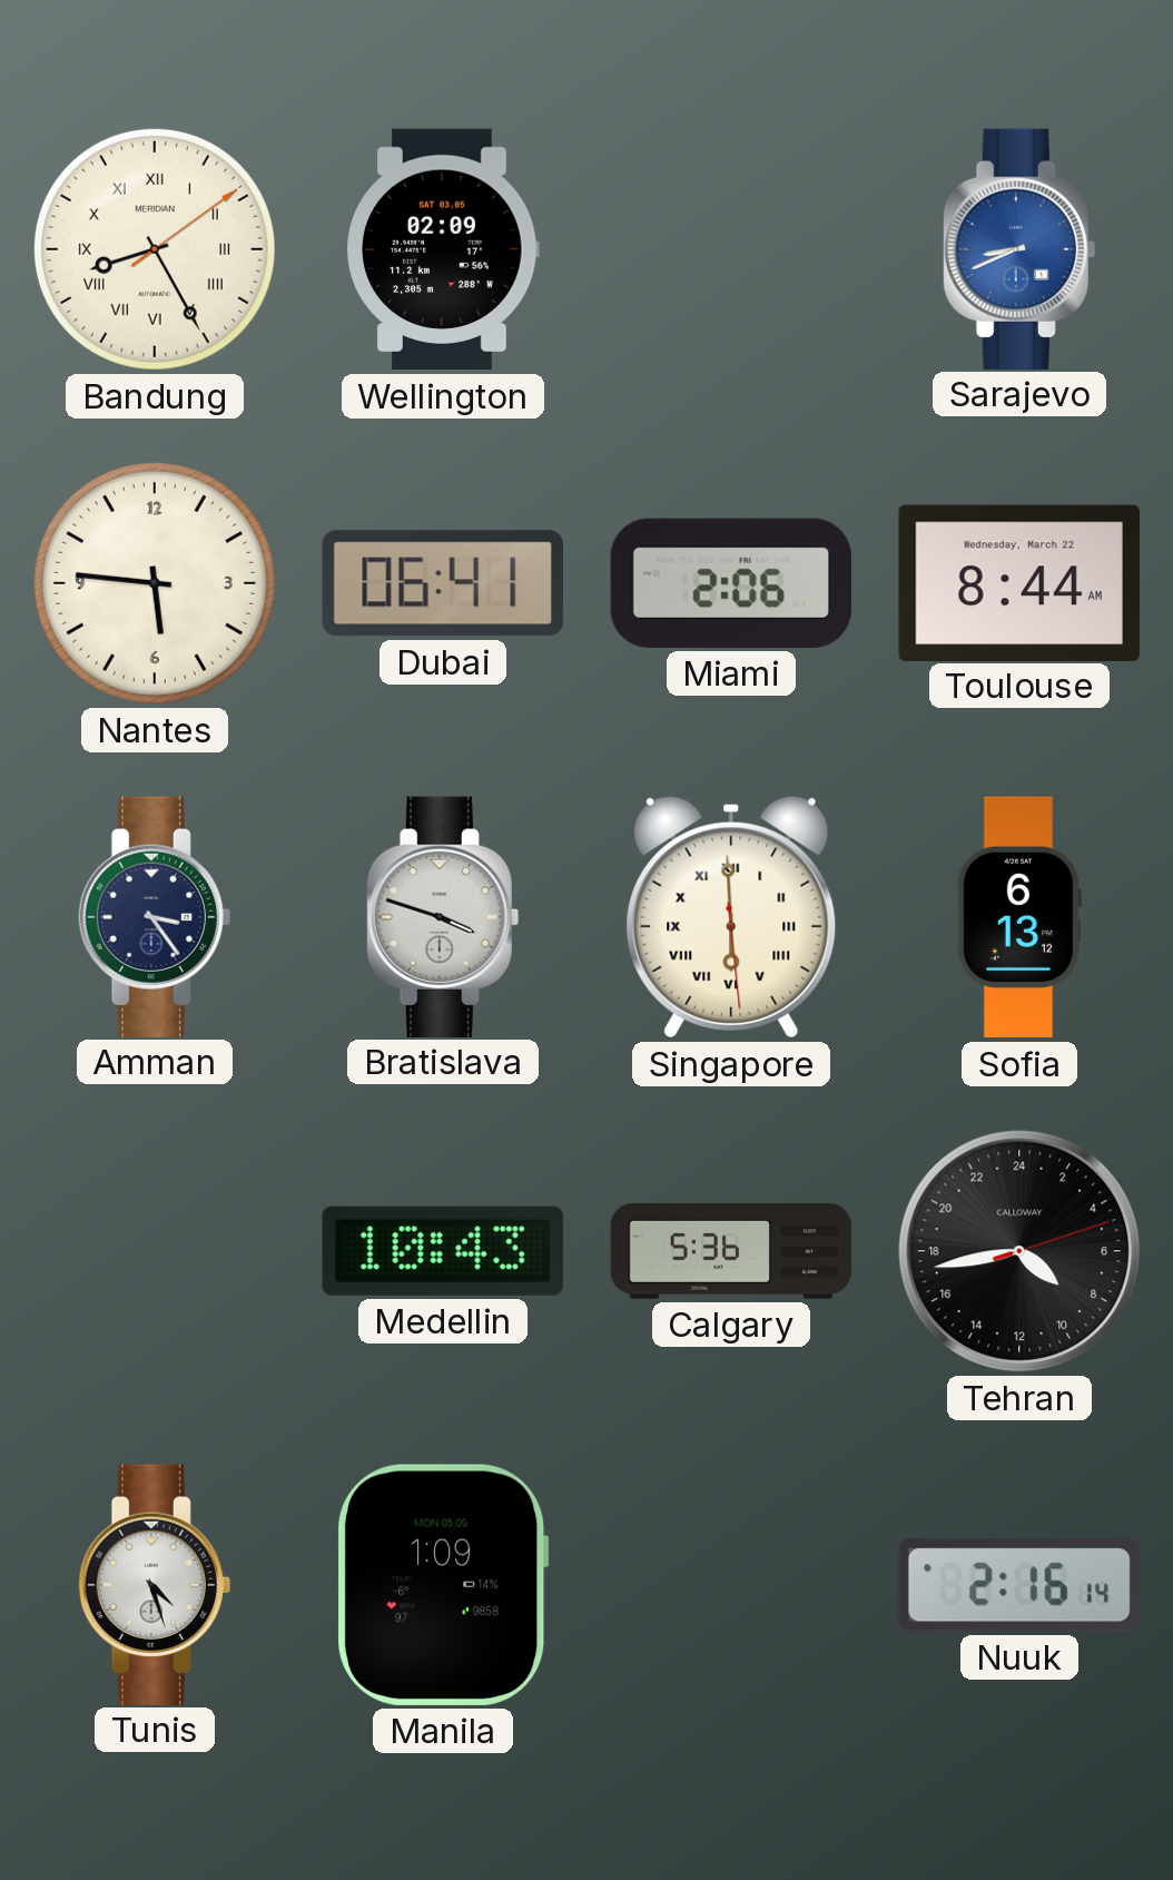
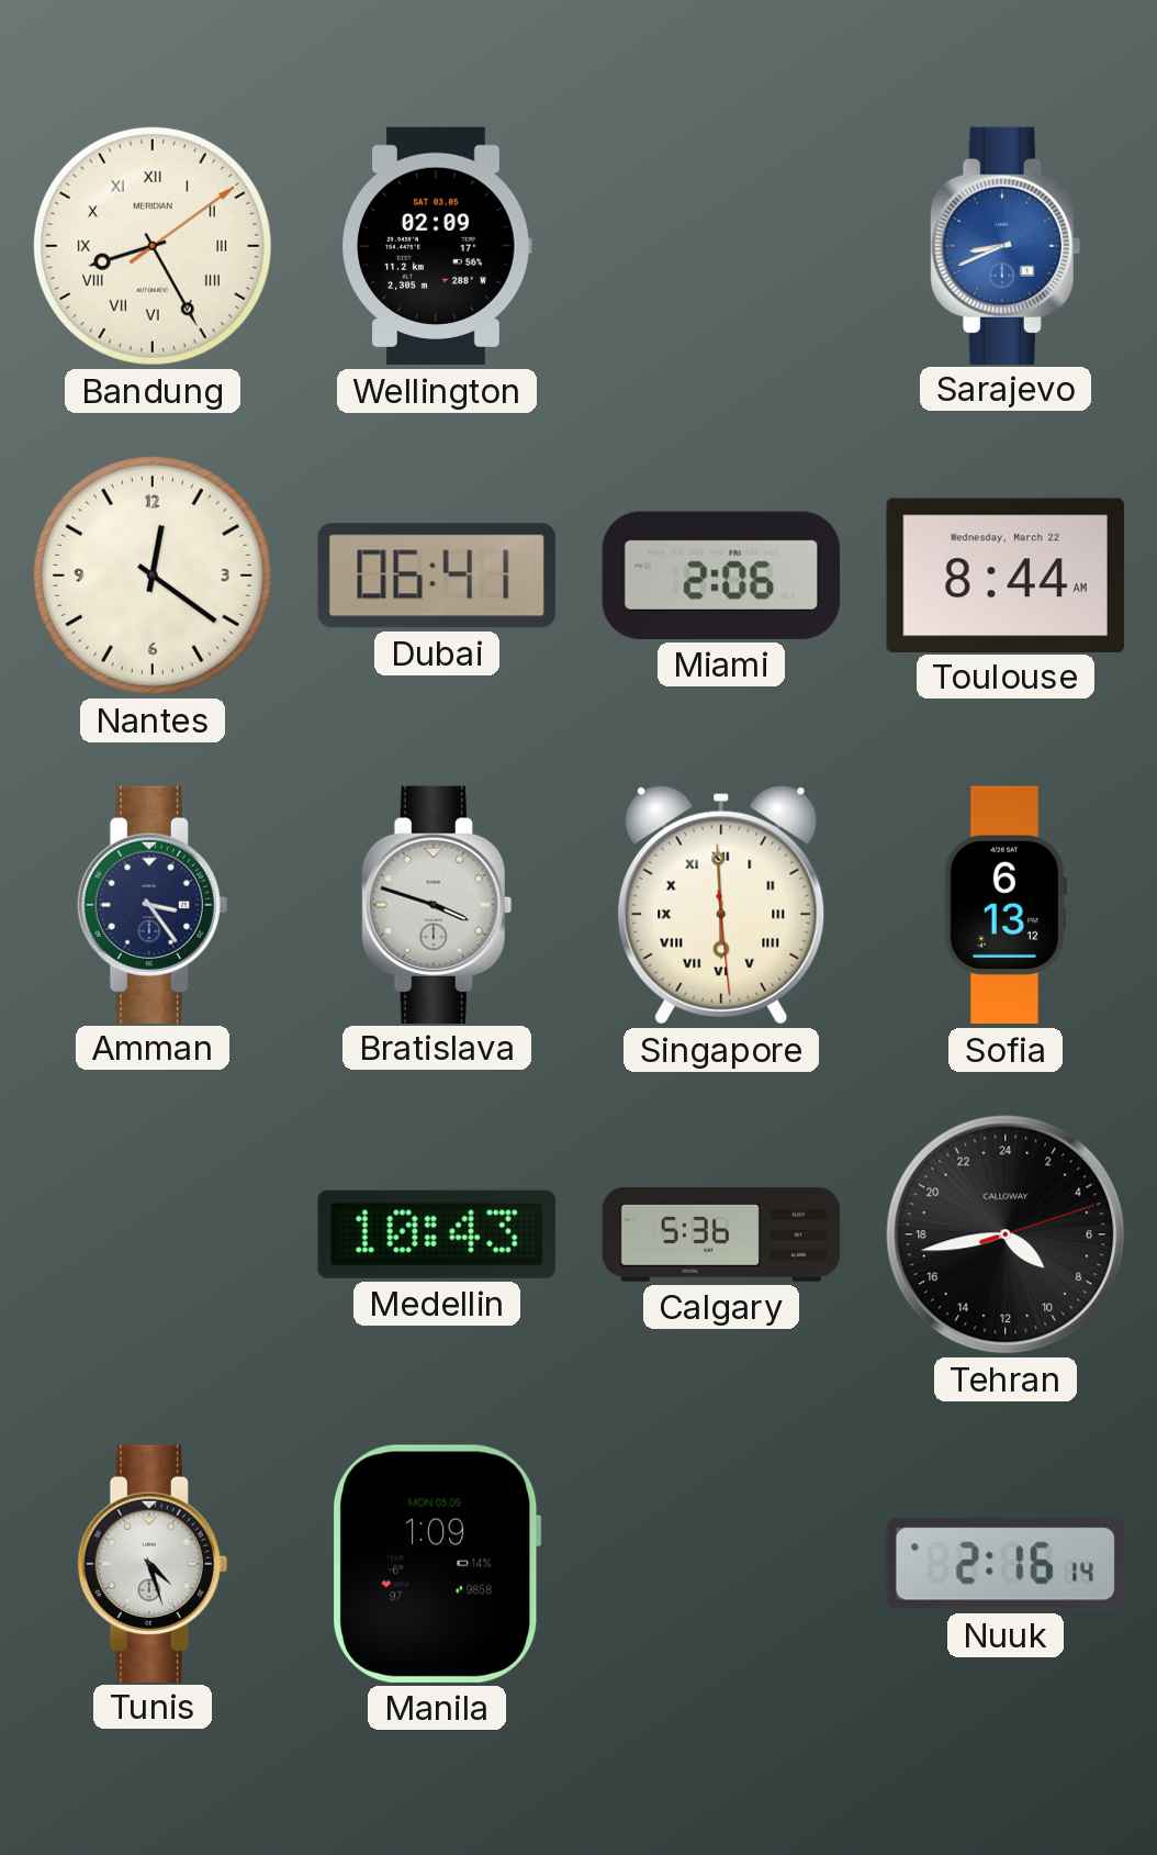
Nantes: 5:46 -> 12:21
